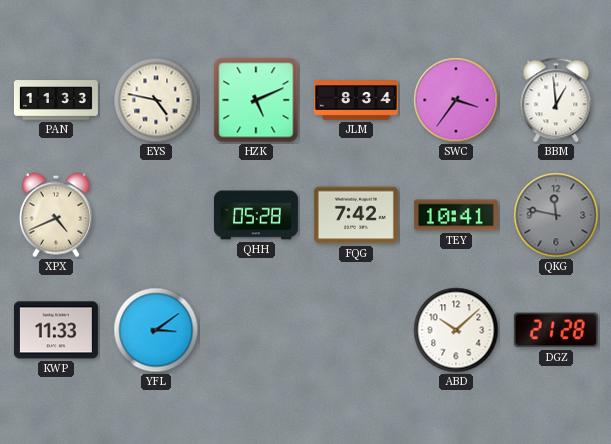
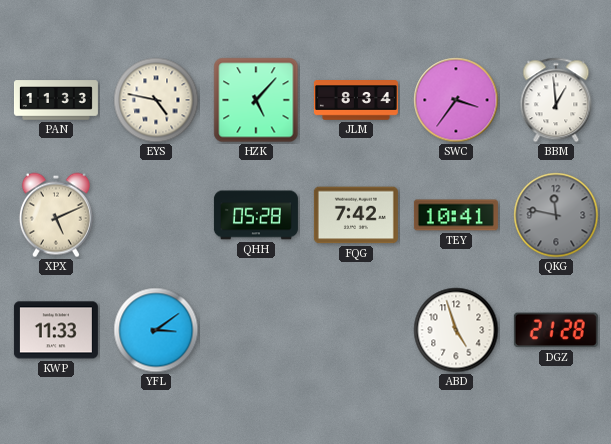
HZK: 5:11 -> 5:07
XPX: 4:41 -> 5:11
ABD: 10:08 -> 4:57
